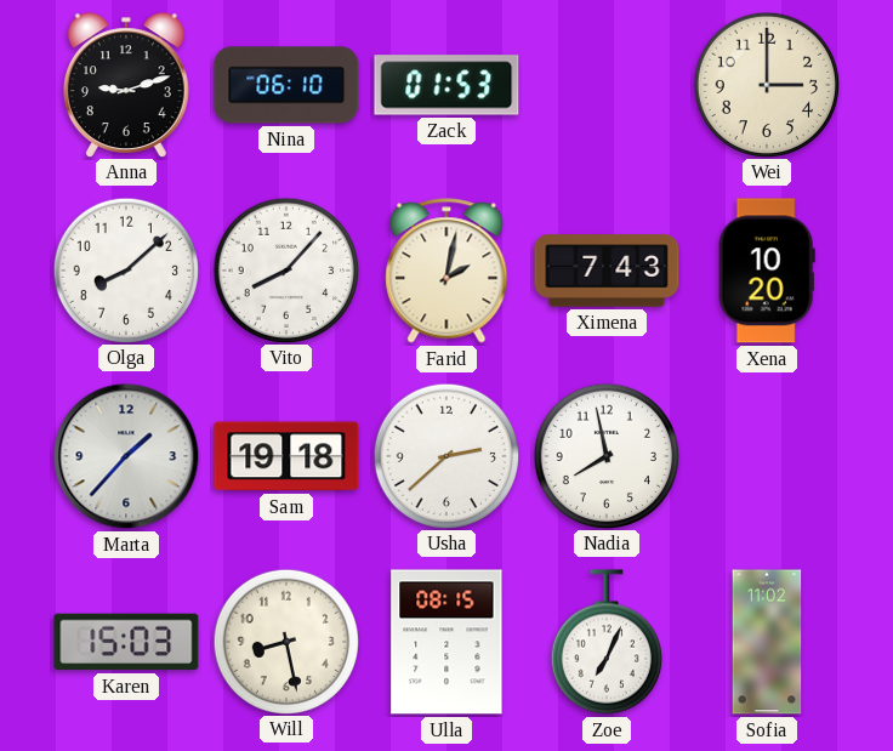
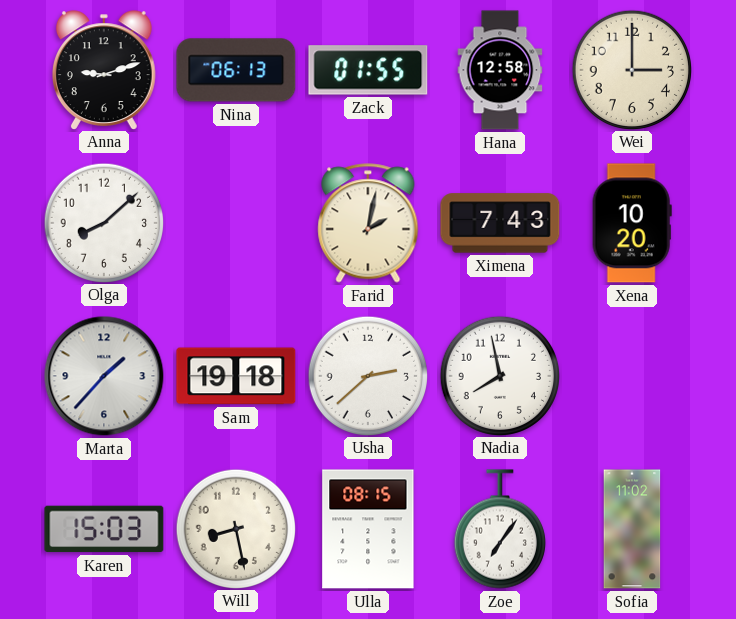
Nina: 06:10 -> 06:13
Zack: 01:53 -> 01:55
Hana: none -> 12:58
Vito: 8:07 -> none
Zoe: 7:04 -> 7:06
